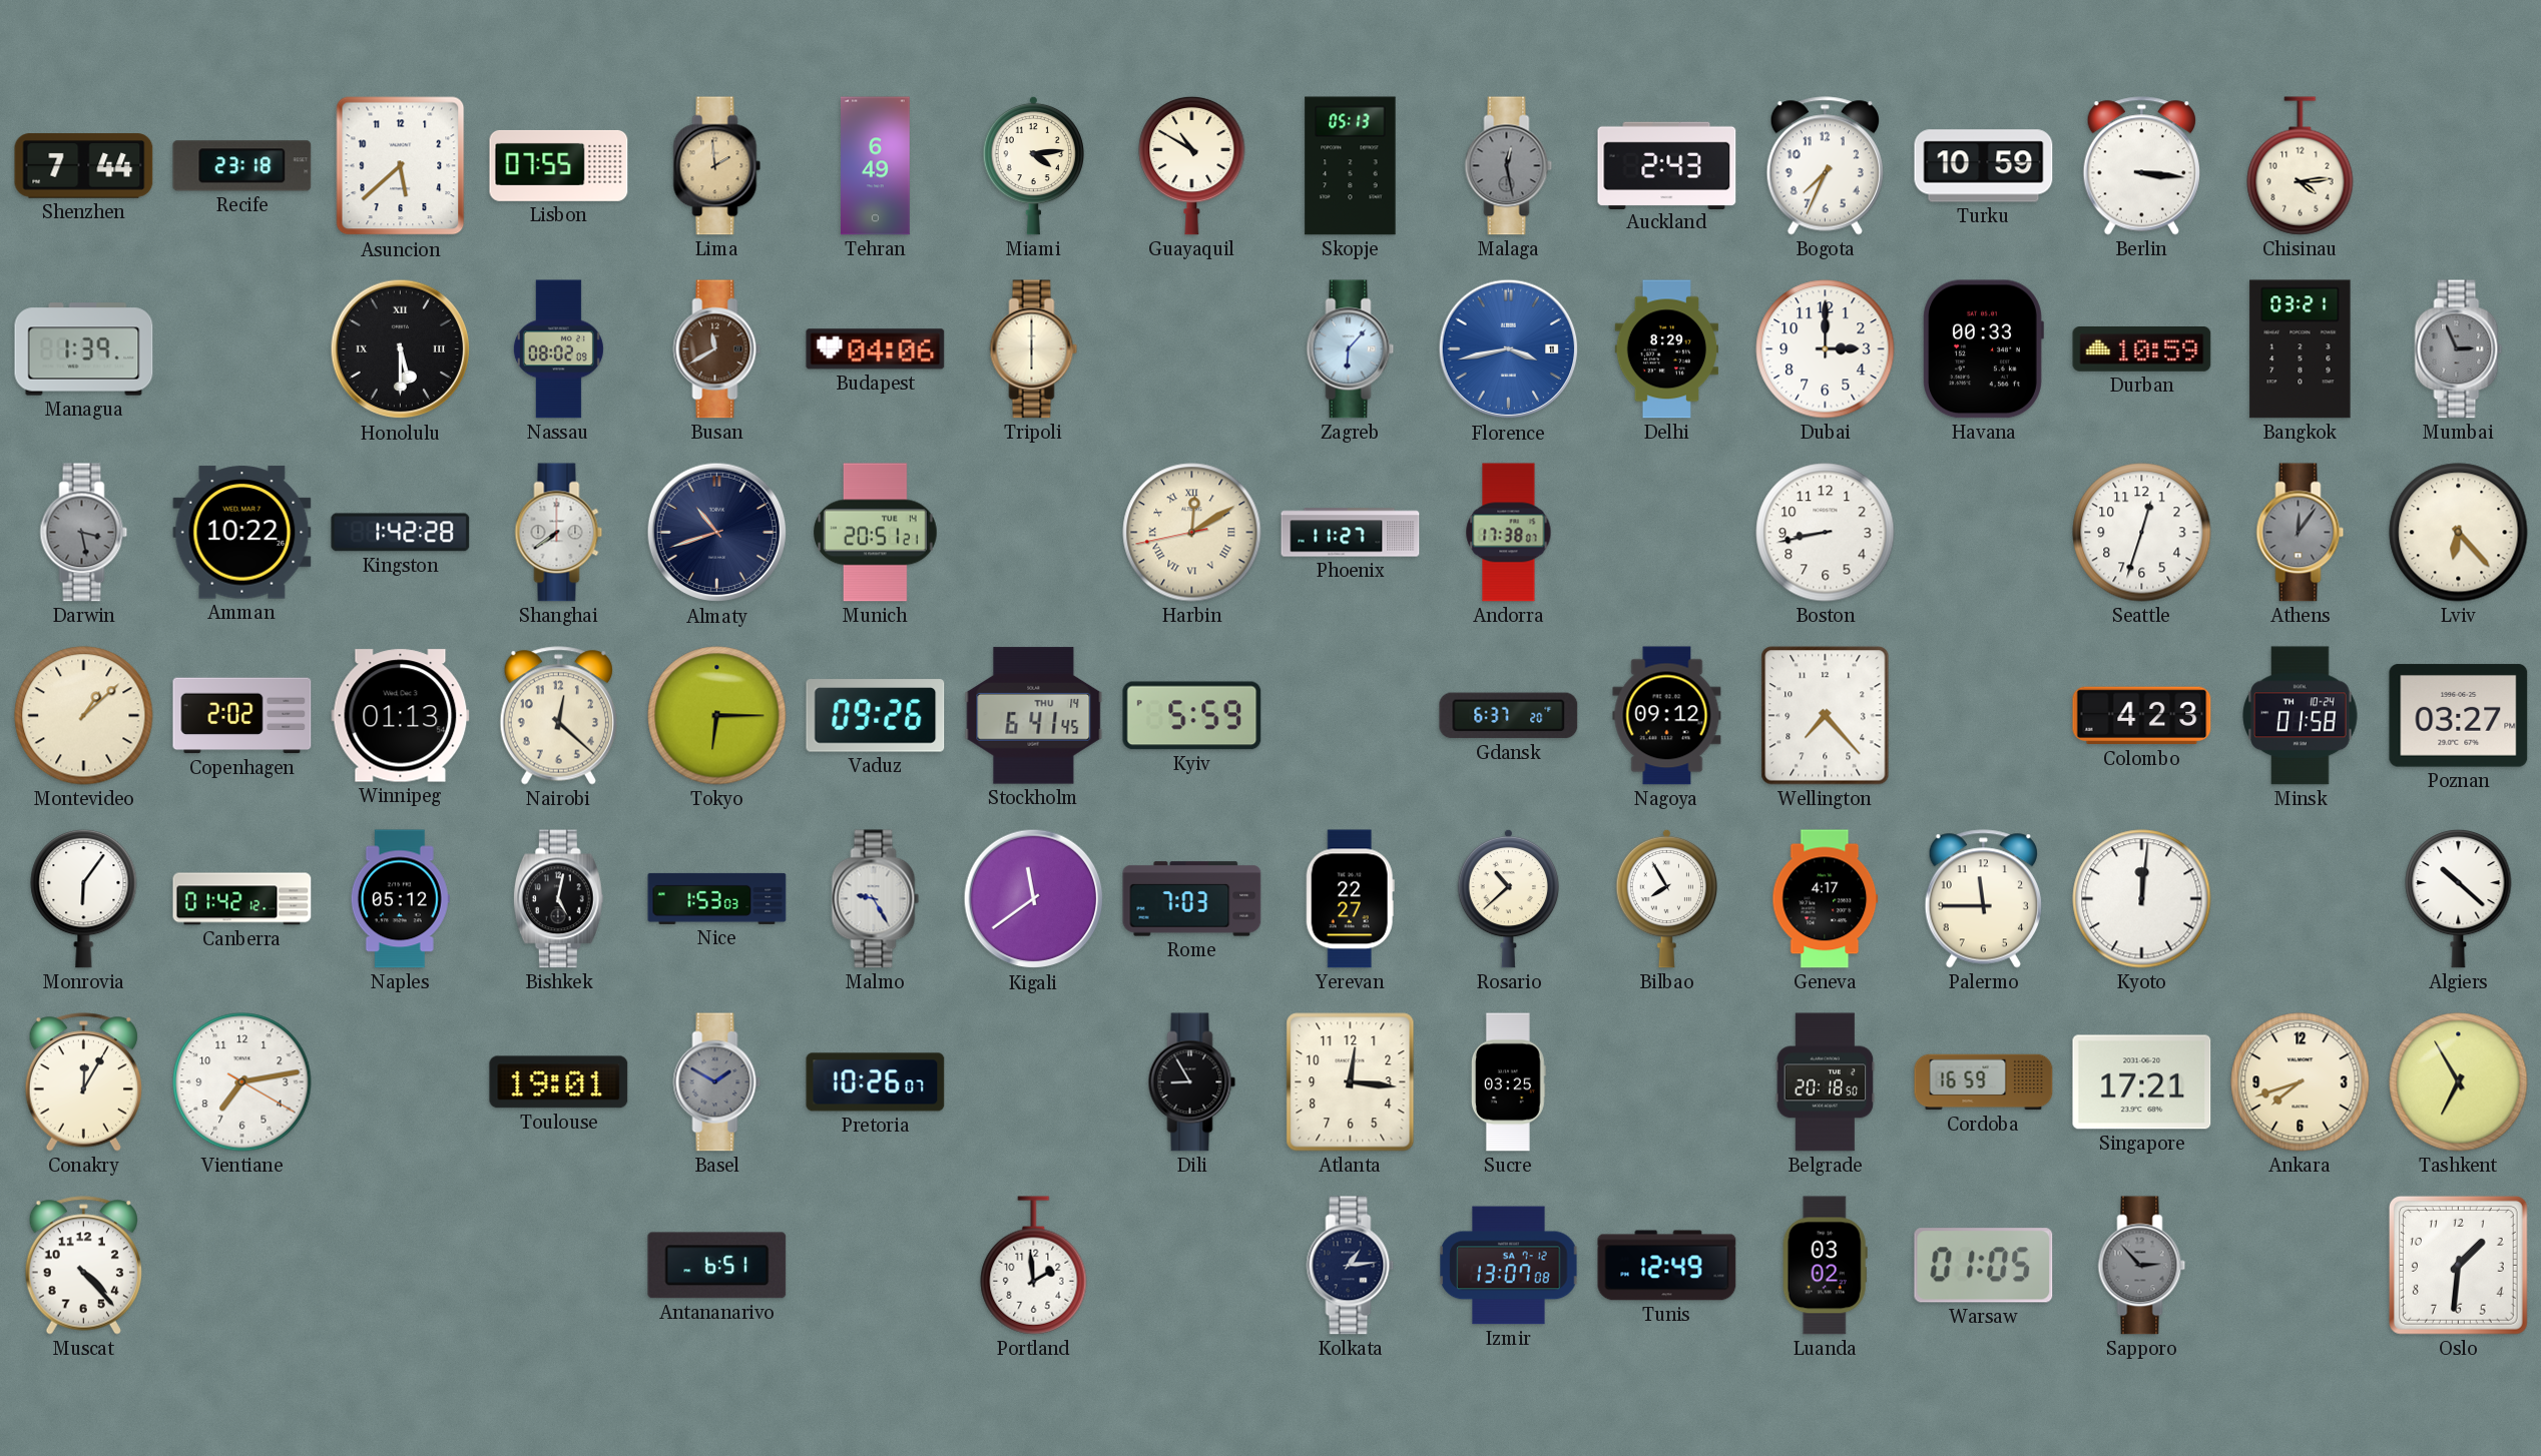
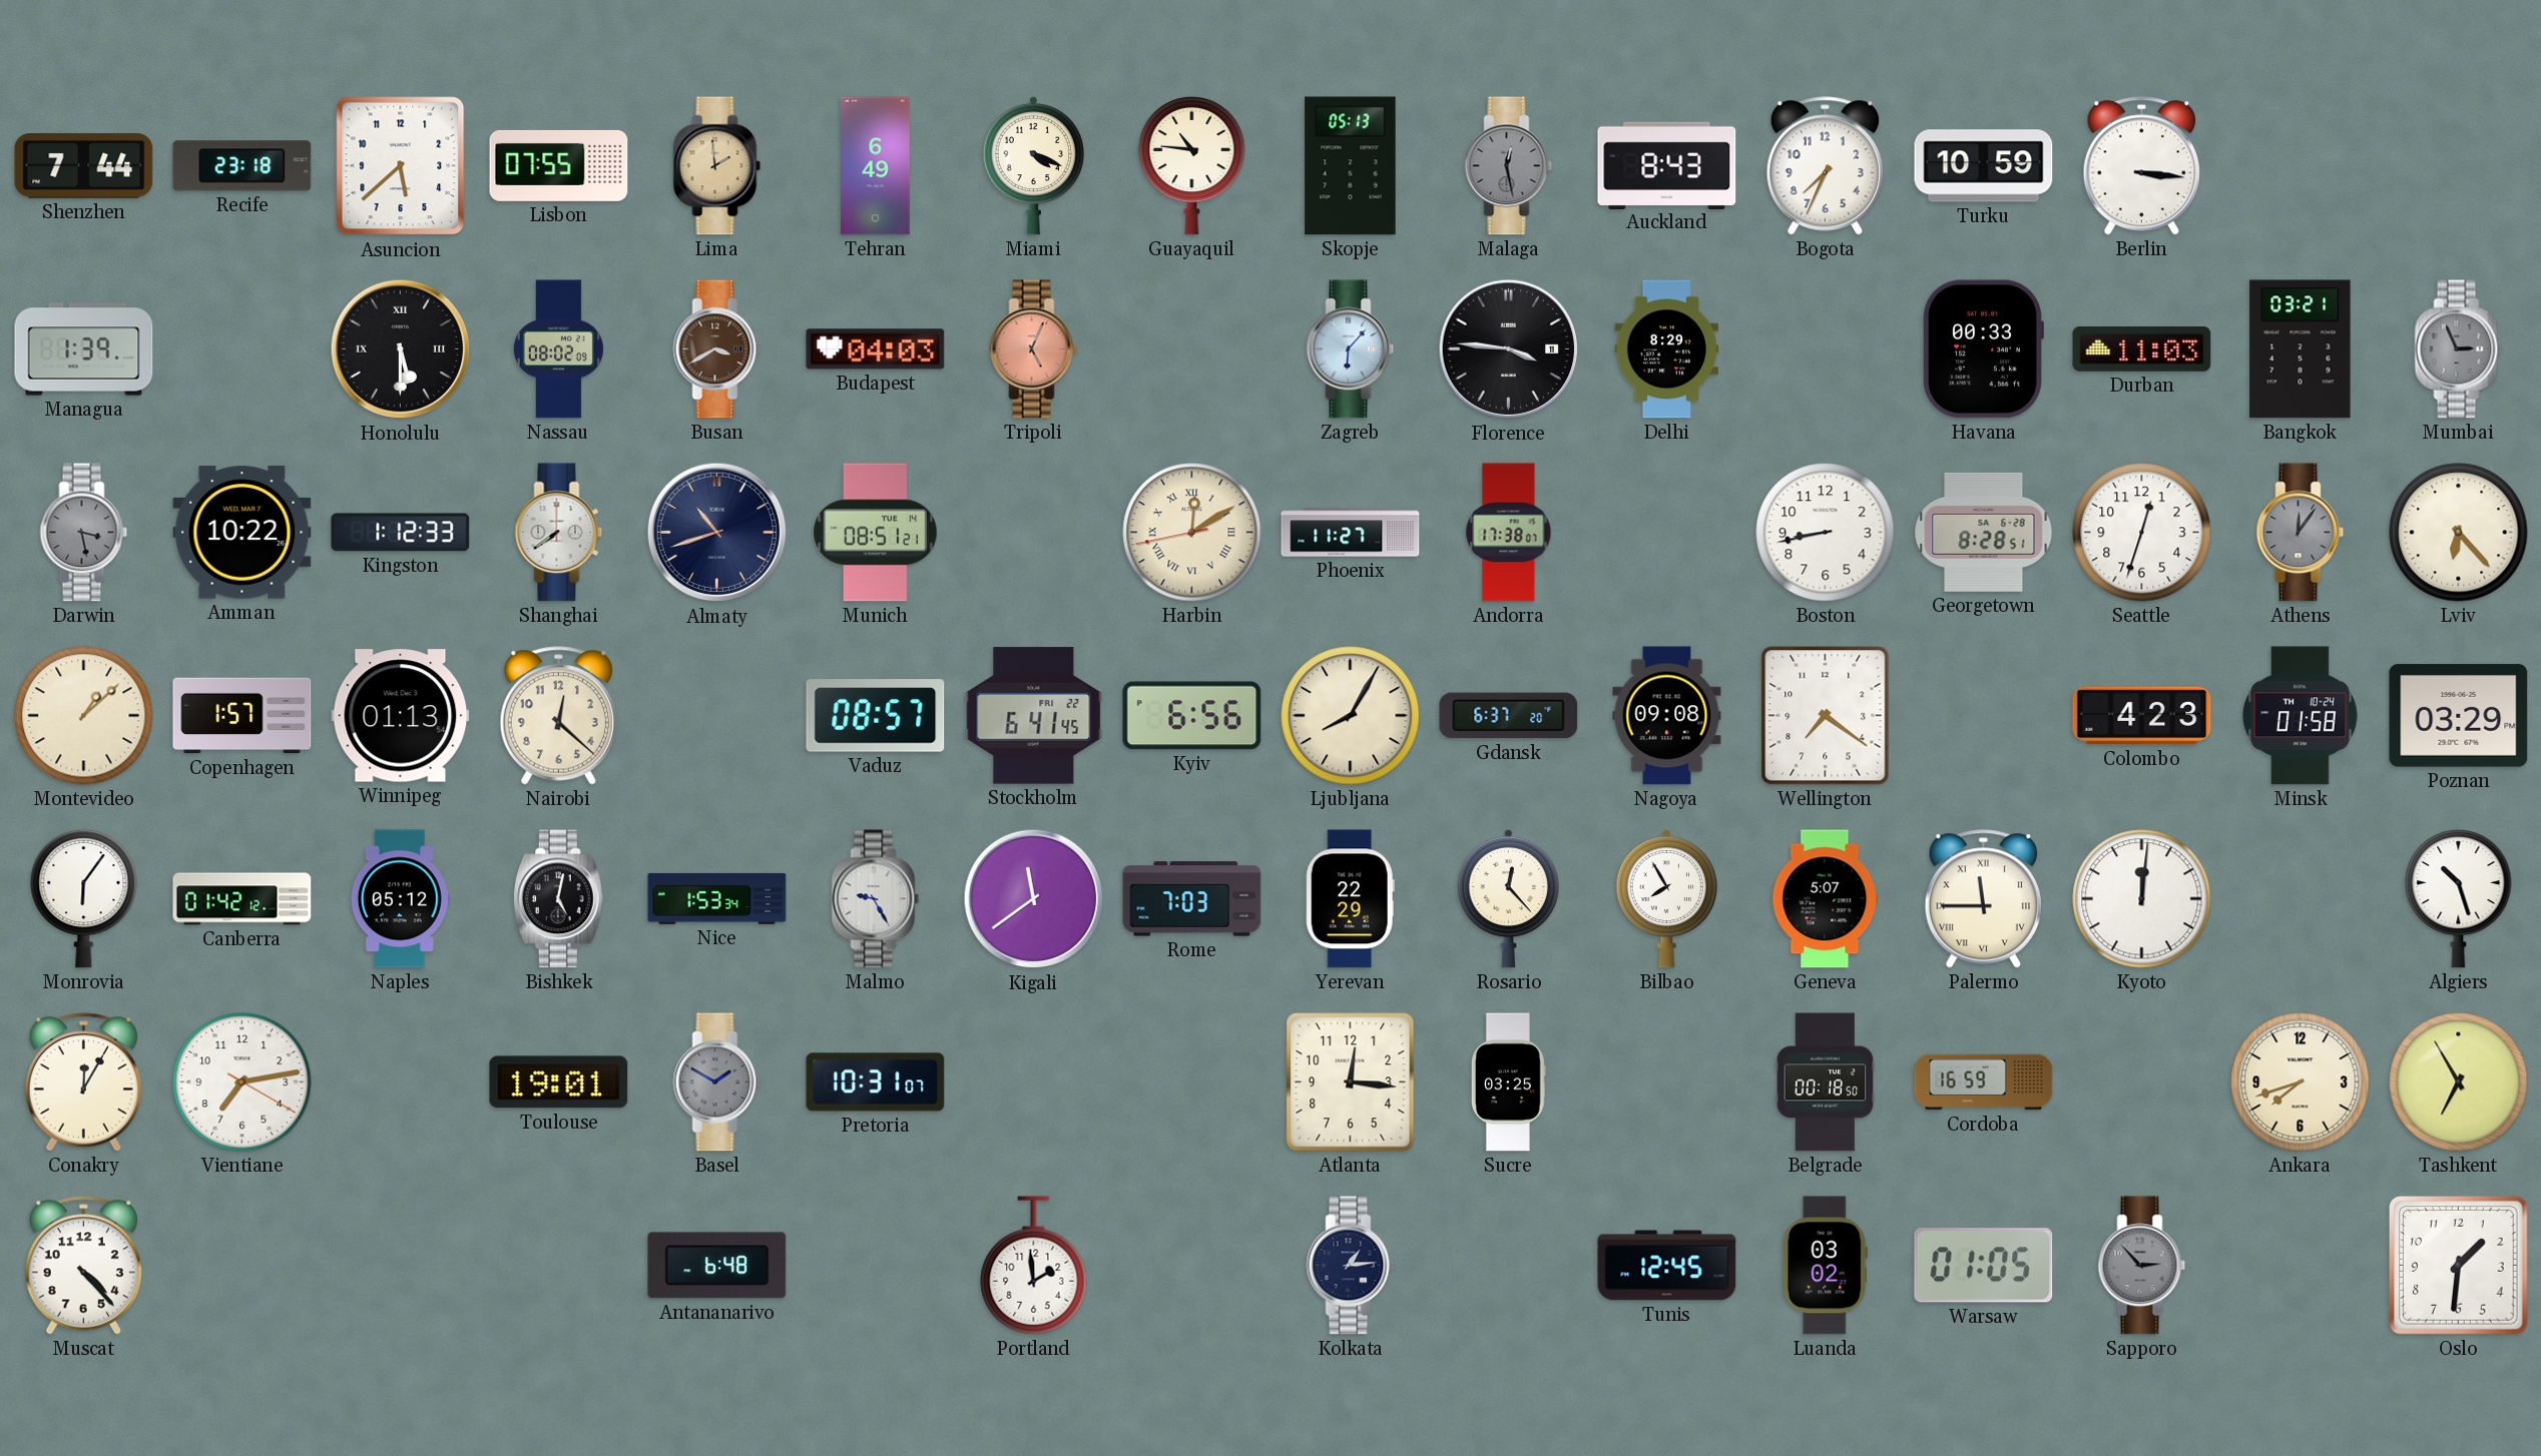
Miami: 4:14 -> 4:19
Guayaquil: 10:50 -> 10:46
Auckland: 2:43 -> 8:43
Chisinau: 4:14 -> none
Busan: 11:40 -> 3:40
Budapest: 04:06 -> 04:03
Tripoli: 6:00 -> 5:04
Tripoli dial: cream -> salmon
Florence: 3:43 -> 3:46
Florence dial: blue -> black
Dubai: 3:00 -> none
Durban: 10:59 -> 11:03
Kingston: 1:42 -> 1:12
Munich: 20:51 -> 08:51
Georgetown: none -> 8:28
Copenhagen: 2:02 -> 1:57
Tokyo: 6:15 -> none
Vaduz: 09:26 -> 08:57
Stockholm date: THU 14 -> FRI 22
Kyiv: 5:59 -> 6:56
Ljubljana: none -> 8:05
Nagoya: 09:12 -> 09:08
Wellington: 7:23 -> 7:21
Poznan: 03:27 -> 03:29
Nice: 1:53:03 -> 1:53:34
Yerevan: 22:27 -> 22:29
Rosario: 10:38 -> 12:23
Geneva: 4:17 -> 5:07
Palermo numerals: Arabic -> Roman
Algiers: 10:22 -> 10:27
Pretoria: 10:26 -> 10:31
Dili: 8:55 -> none
Belgrade: 20:18 -> 00:18
Singapore: 17:21 -> none
Antananarivo: 6:51 -> 6:48
Izmir: 13:07 -> none
Tunis: 12:49 -> 12:45
